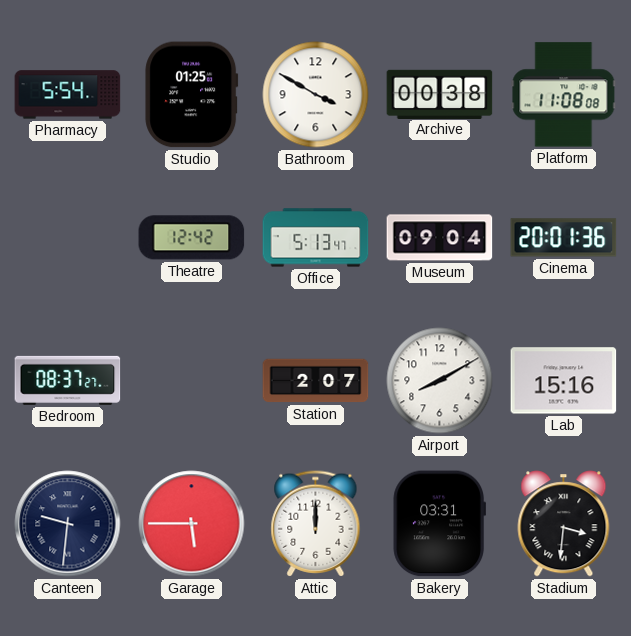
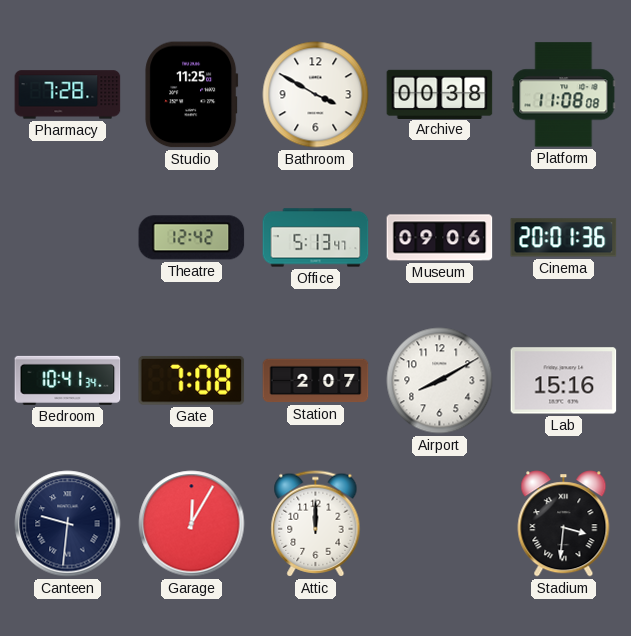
Pharmacy: 5:54 -> 7:28
Studio: 01:25 -> 11:25
Museum: 09:04 -> 09:06
Bedroom: 08:37 -> 10:41
Gate: none -> 7:08
Garage: 5:45 -> 12:05
Bakery: 03:31 -> none
